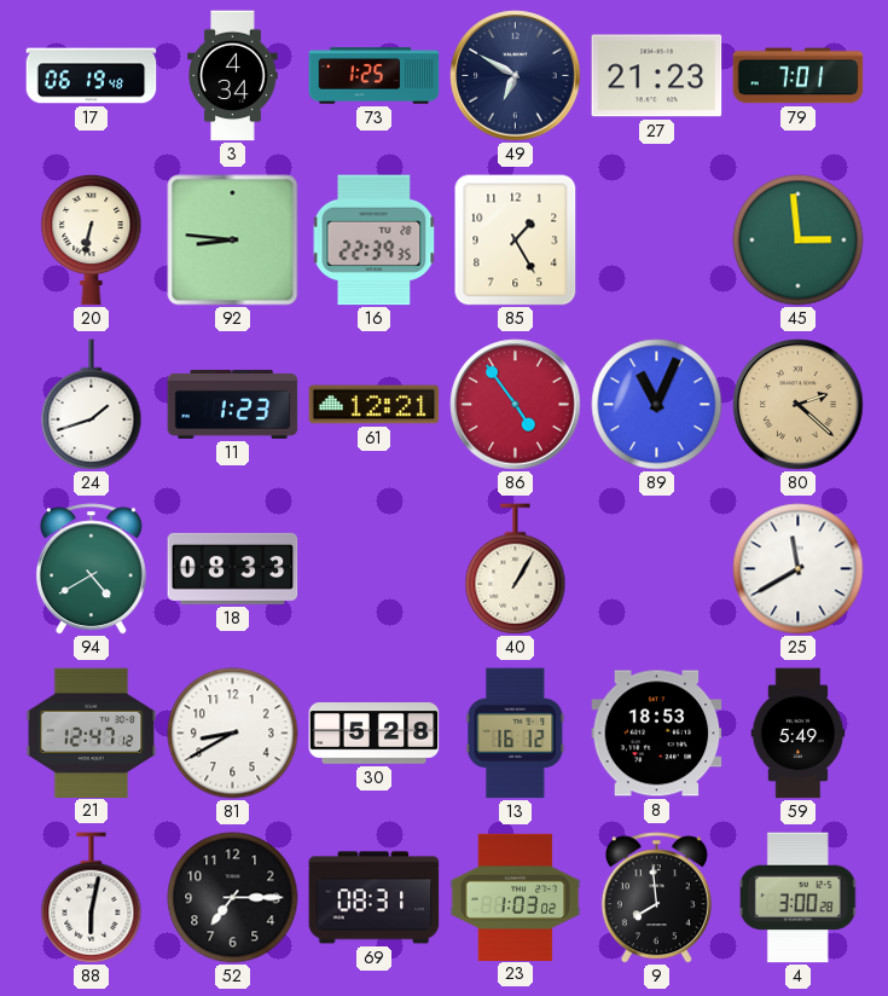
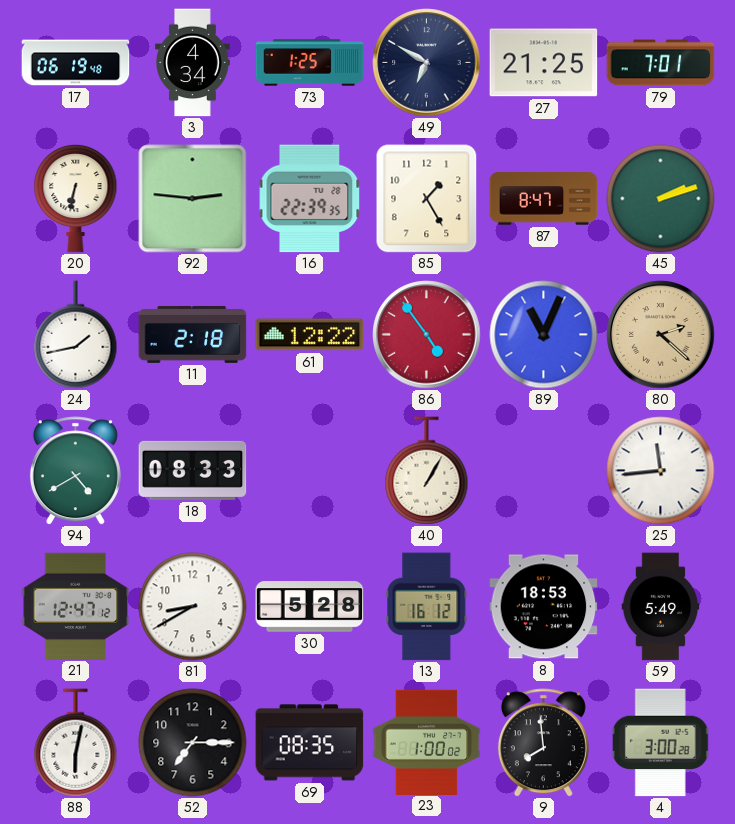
27: 21:23 -> 21:25
92: 8:46 -> 2:46
87: none -> 8:47
45: 2:59 -> 2:12
24: 1:42 -> 1:43
11: 1:23 -> 2:18
61: 12:21 -> 12:22
25: 11:40 -> 11:44
69: 08:31 -> 08:35
23: 1:03 -> 1:00
